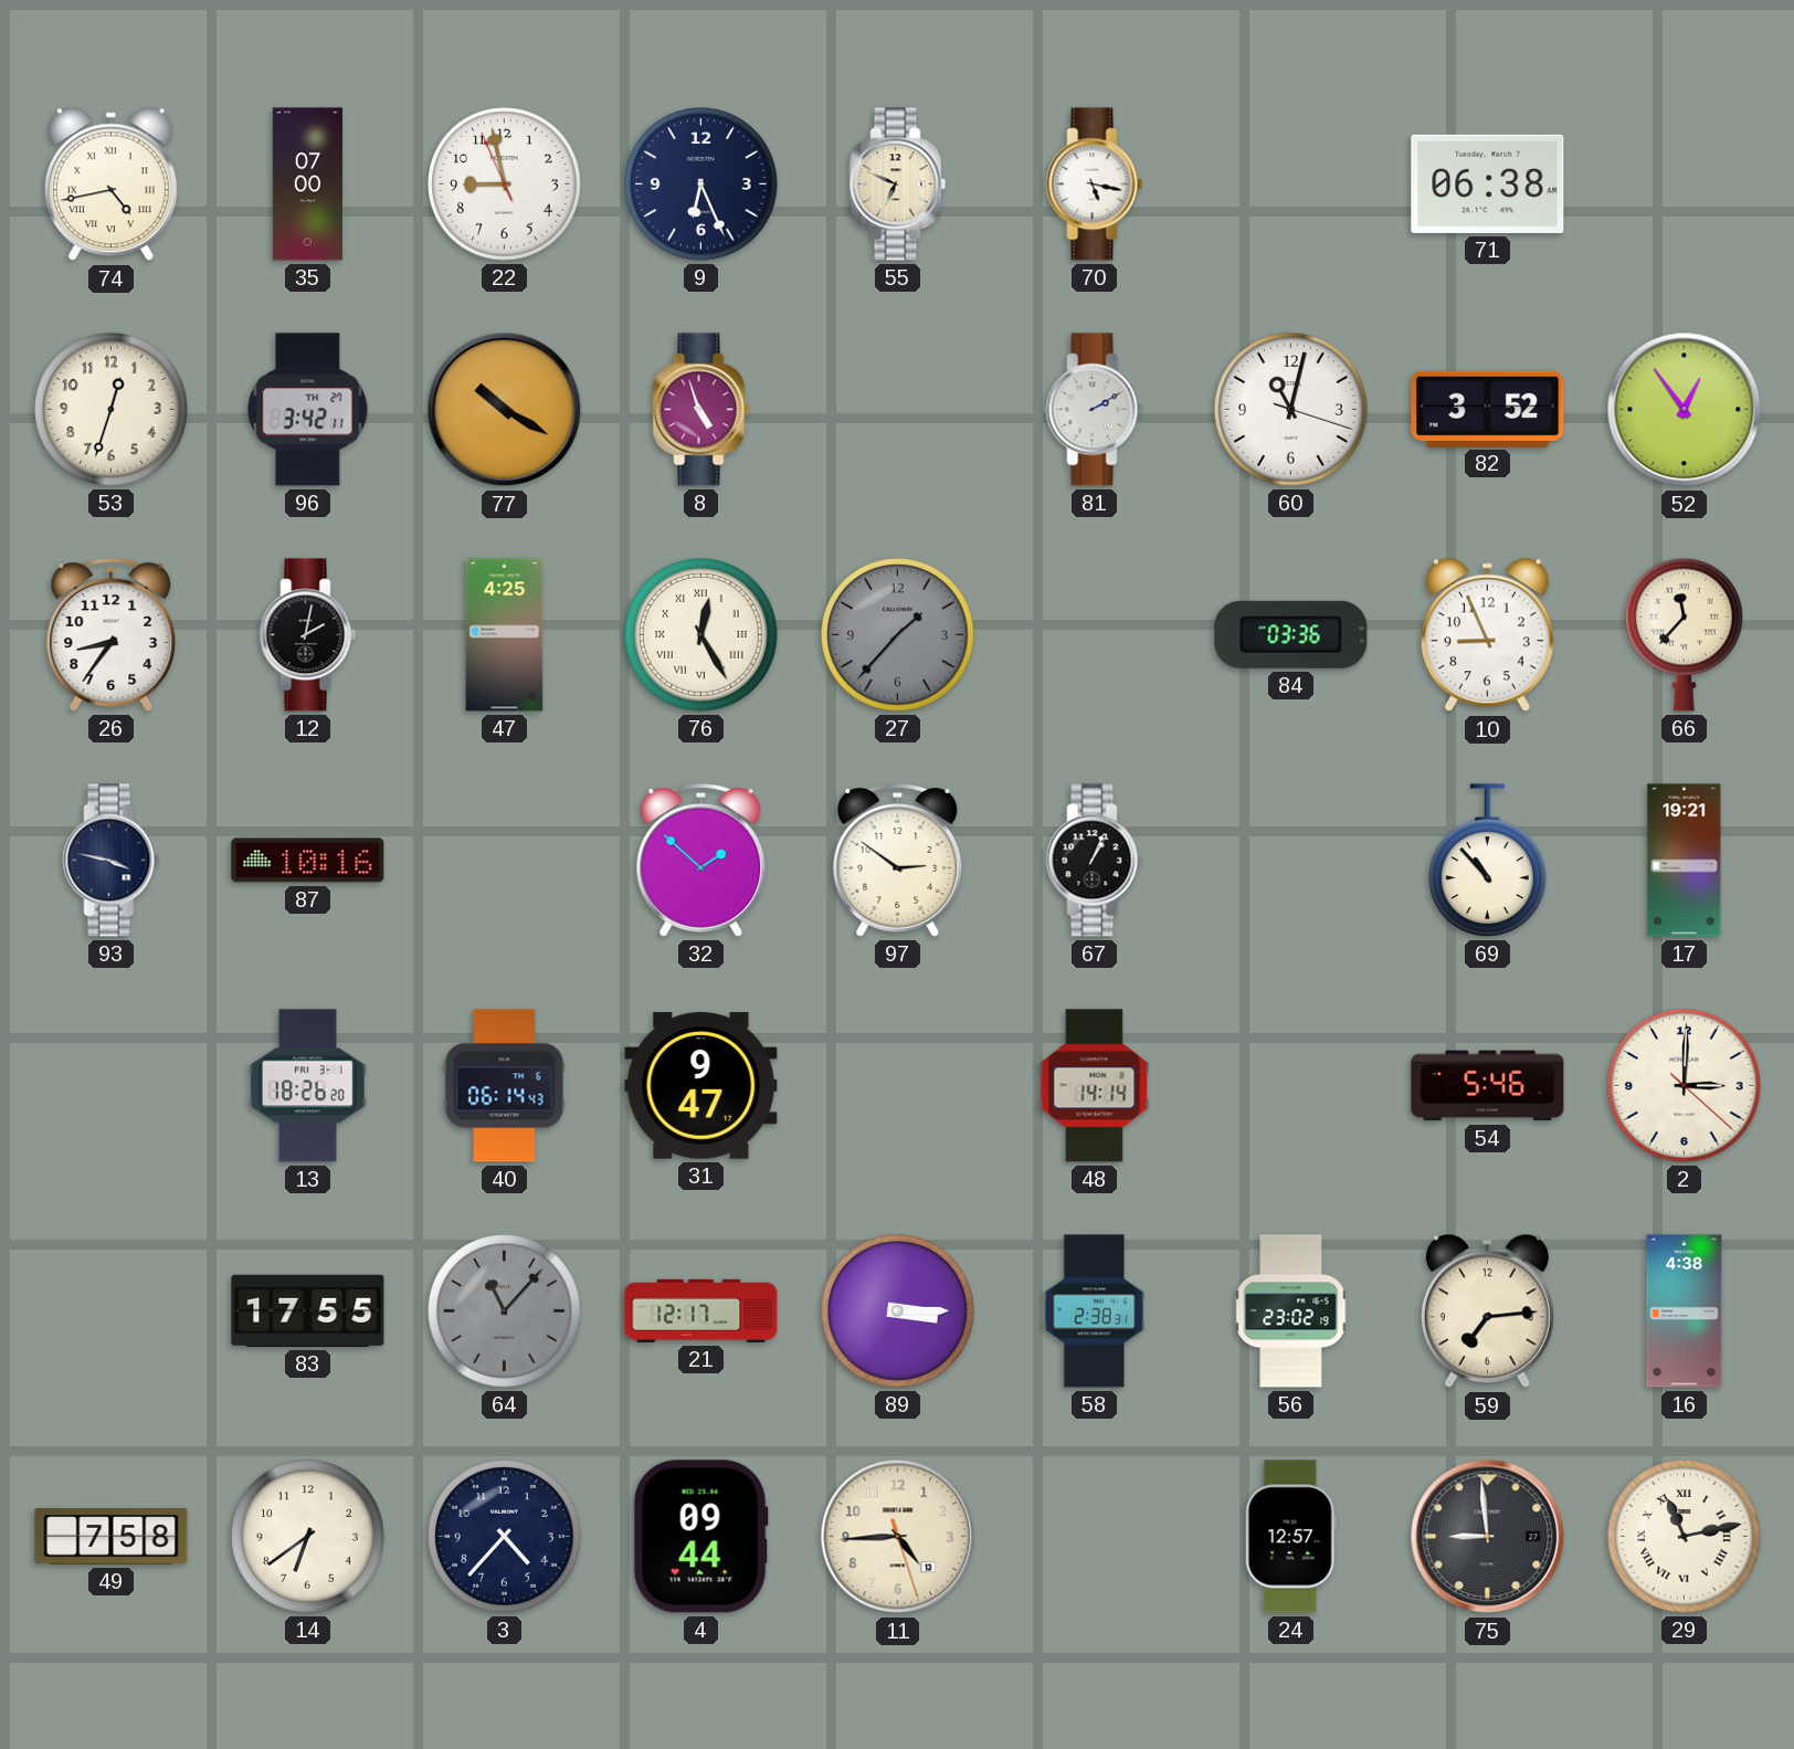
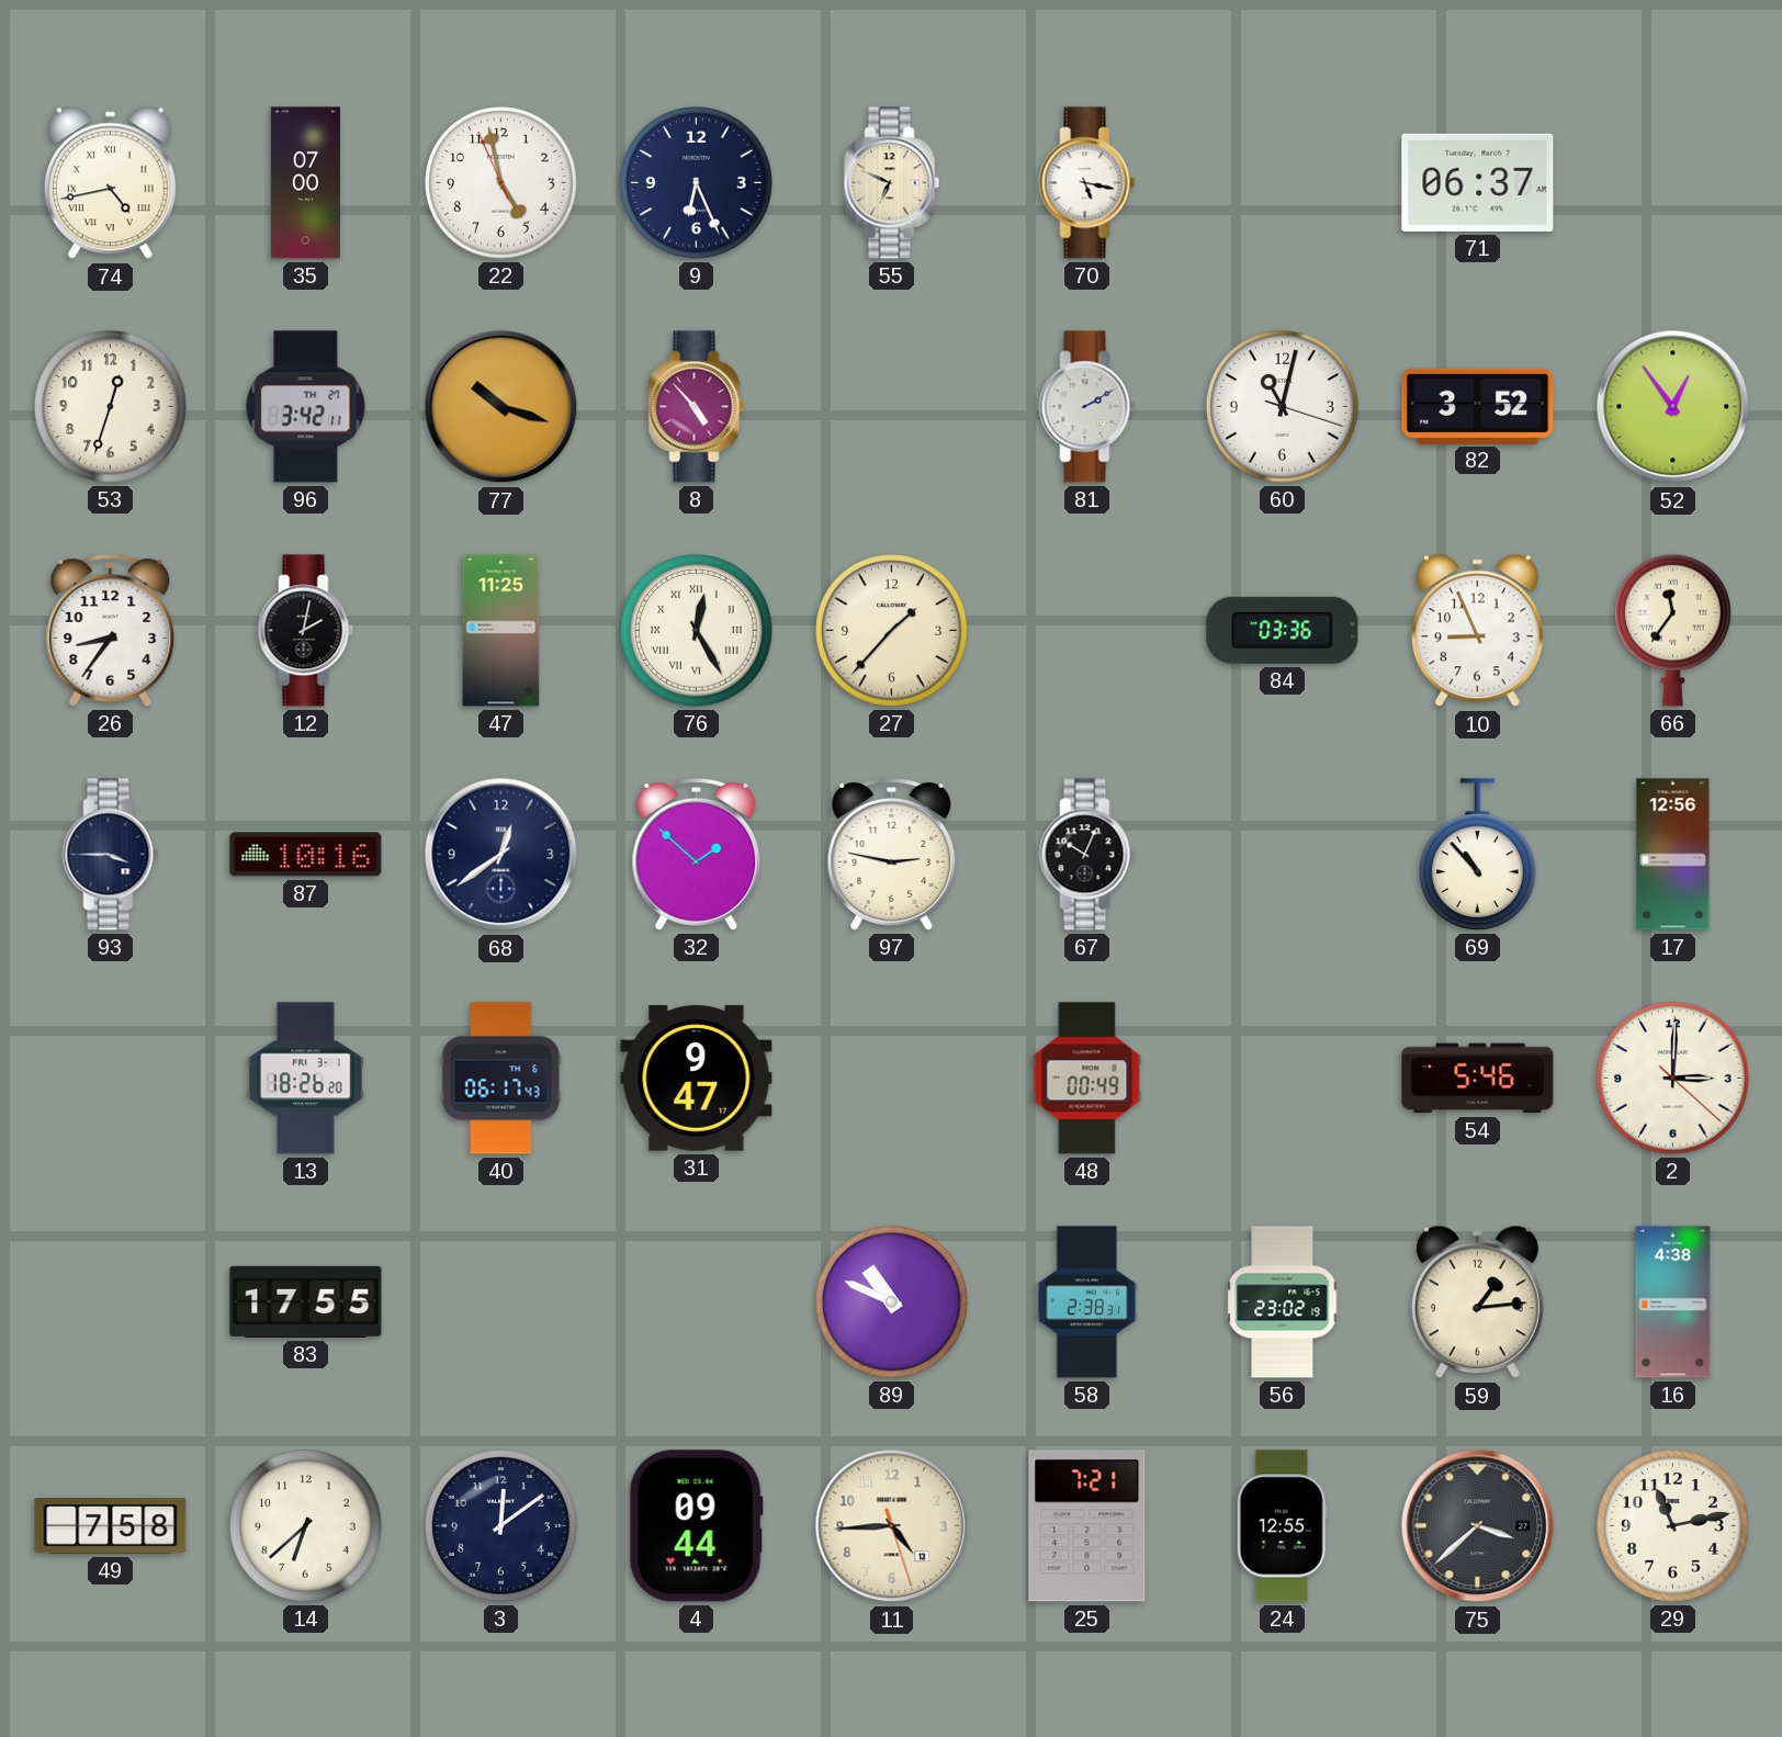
22: 8:57 -> 4:57
71: 06:38 -> 06:37
77: 10:20 -> 10:18
8: 4:57 -> 4:53
47: 4:25 -> 11:25
27 dial: grey -> cream
66: 11:37 -> 11:36
93: 3:47 -> 3:45
68: none -> 12:39
97: 2:51 -> 2:47
67: 1:04 -> 10:04
17: 19:21 -> 12:56
40: 06:14 -> 06:17
48: 14:14 -> 00:49
64: 11:07 -> none
21: 12:17 -> none
89: 3:15 -> 10:49
59: 7:14 -> 1:14
14: 6:39 -> 6:38
3: 4:37 -> 12:09
25: none -> 7:21
24: 12:57 -> 12:55
75: 8:59 -> 3:38
29 numerals: Roman -> Arabic
